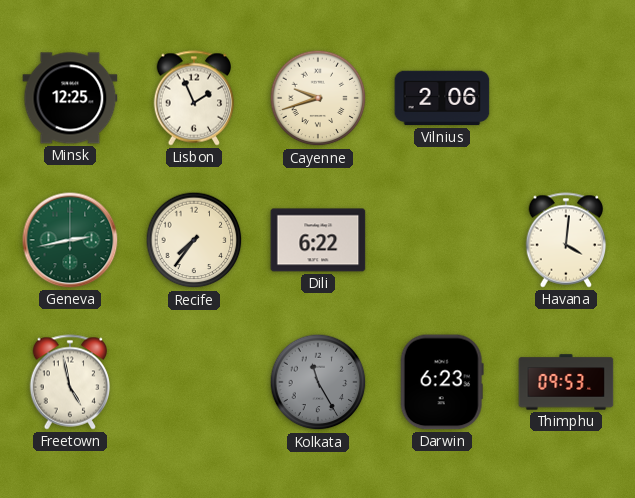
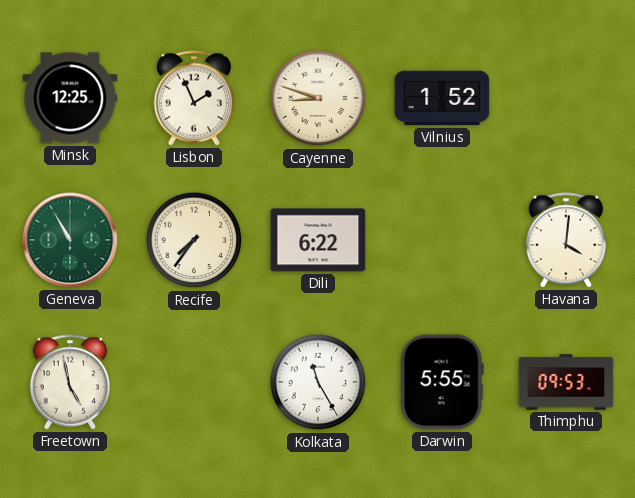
Cayenne: 9:42 -> 8:48
Vilnius: 2:06 -> 1:52
Geneva: 2:43 -> 10:55
Kolkata dial: grey -> white
Darwin: 6:23 -> 5:55
